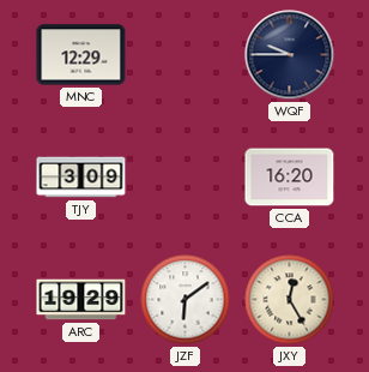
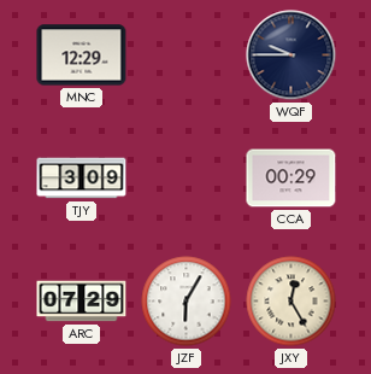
CCA: 16:20 -> 00:29
ARC: 19:29 -> 07:29
JZF: 6:09 -> 6:05
